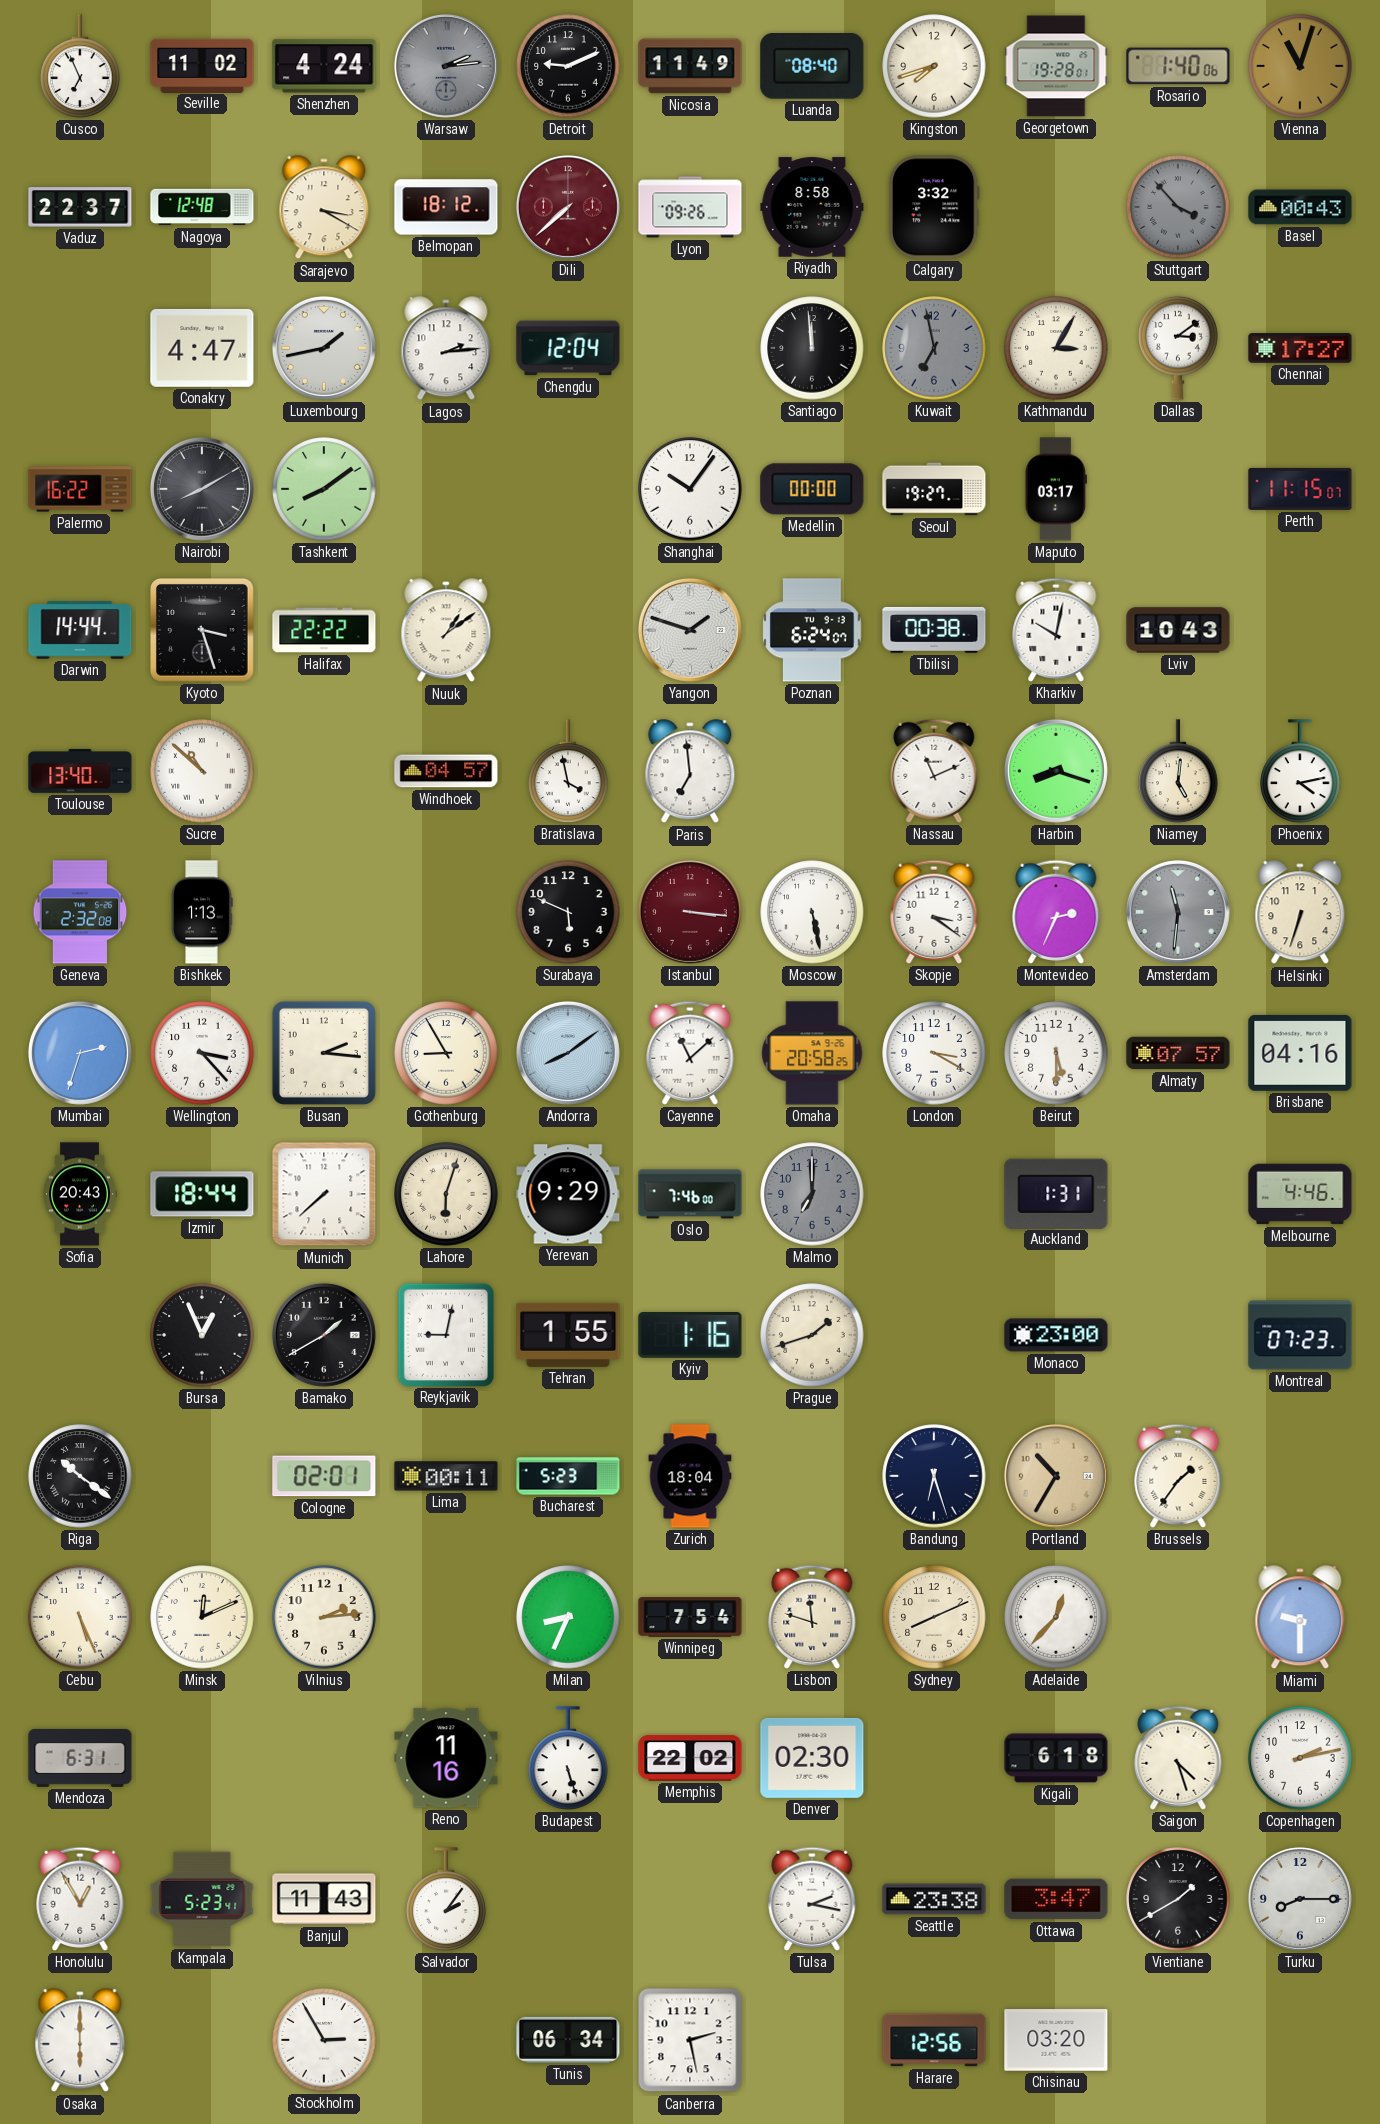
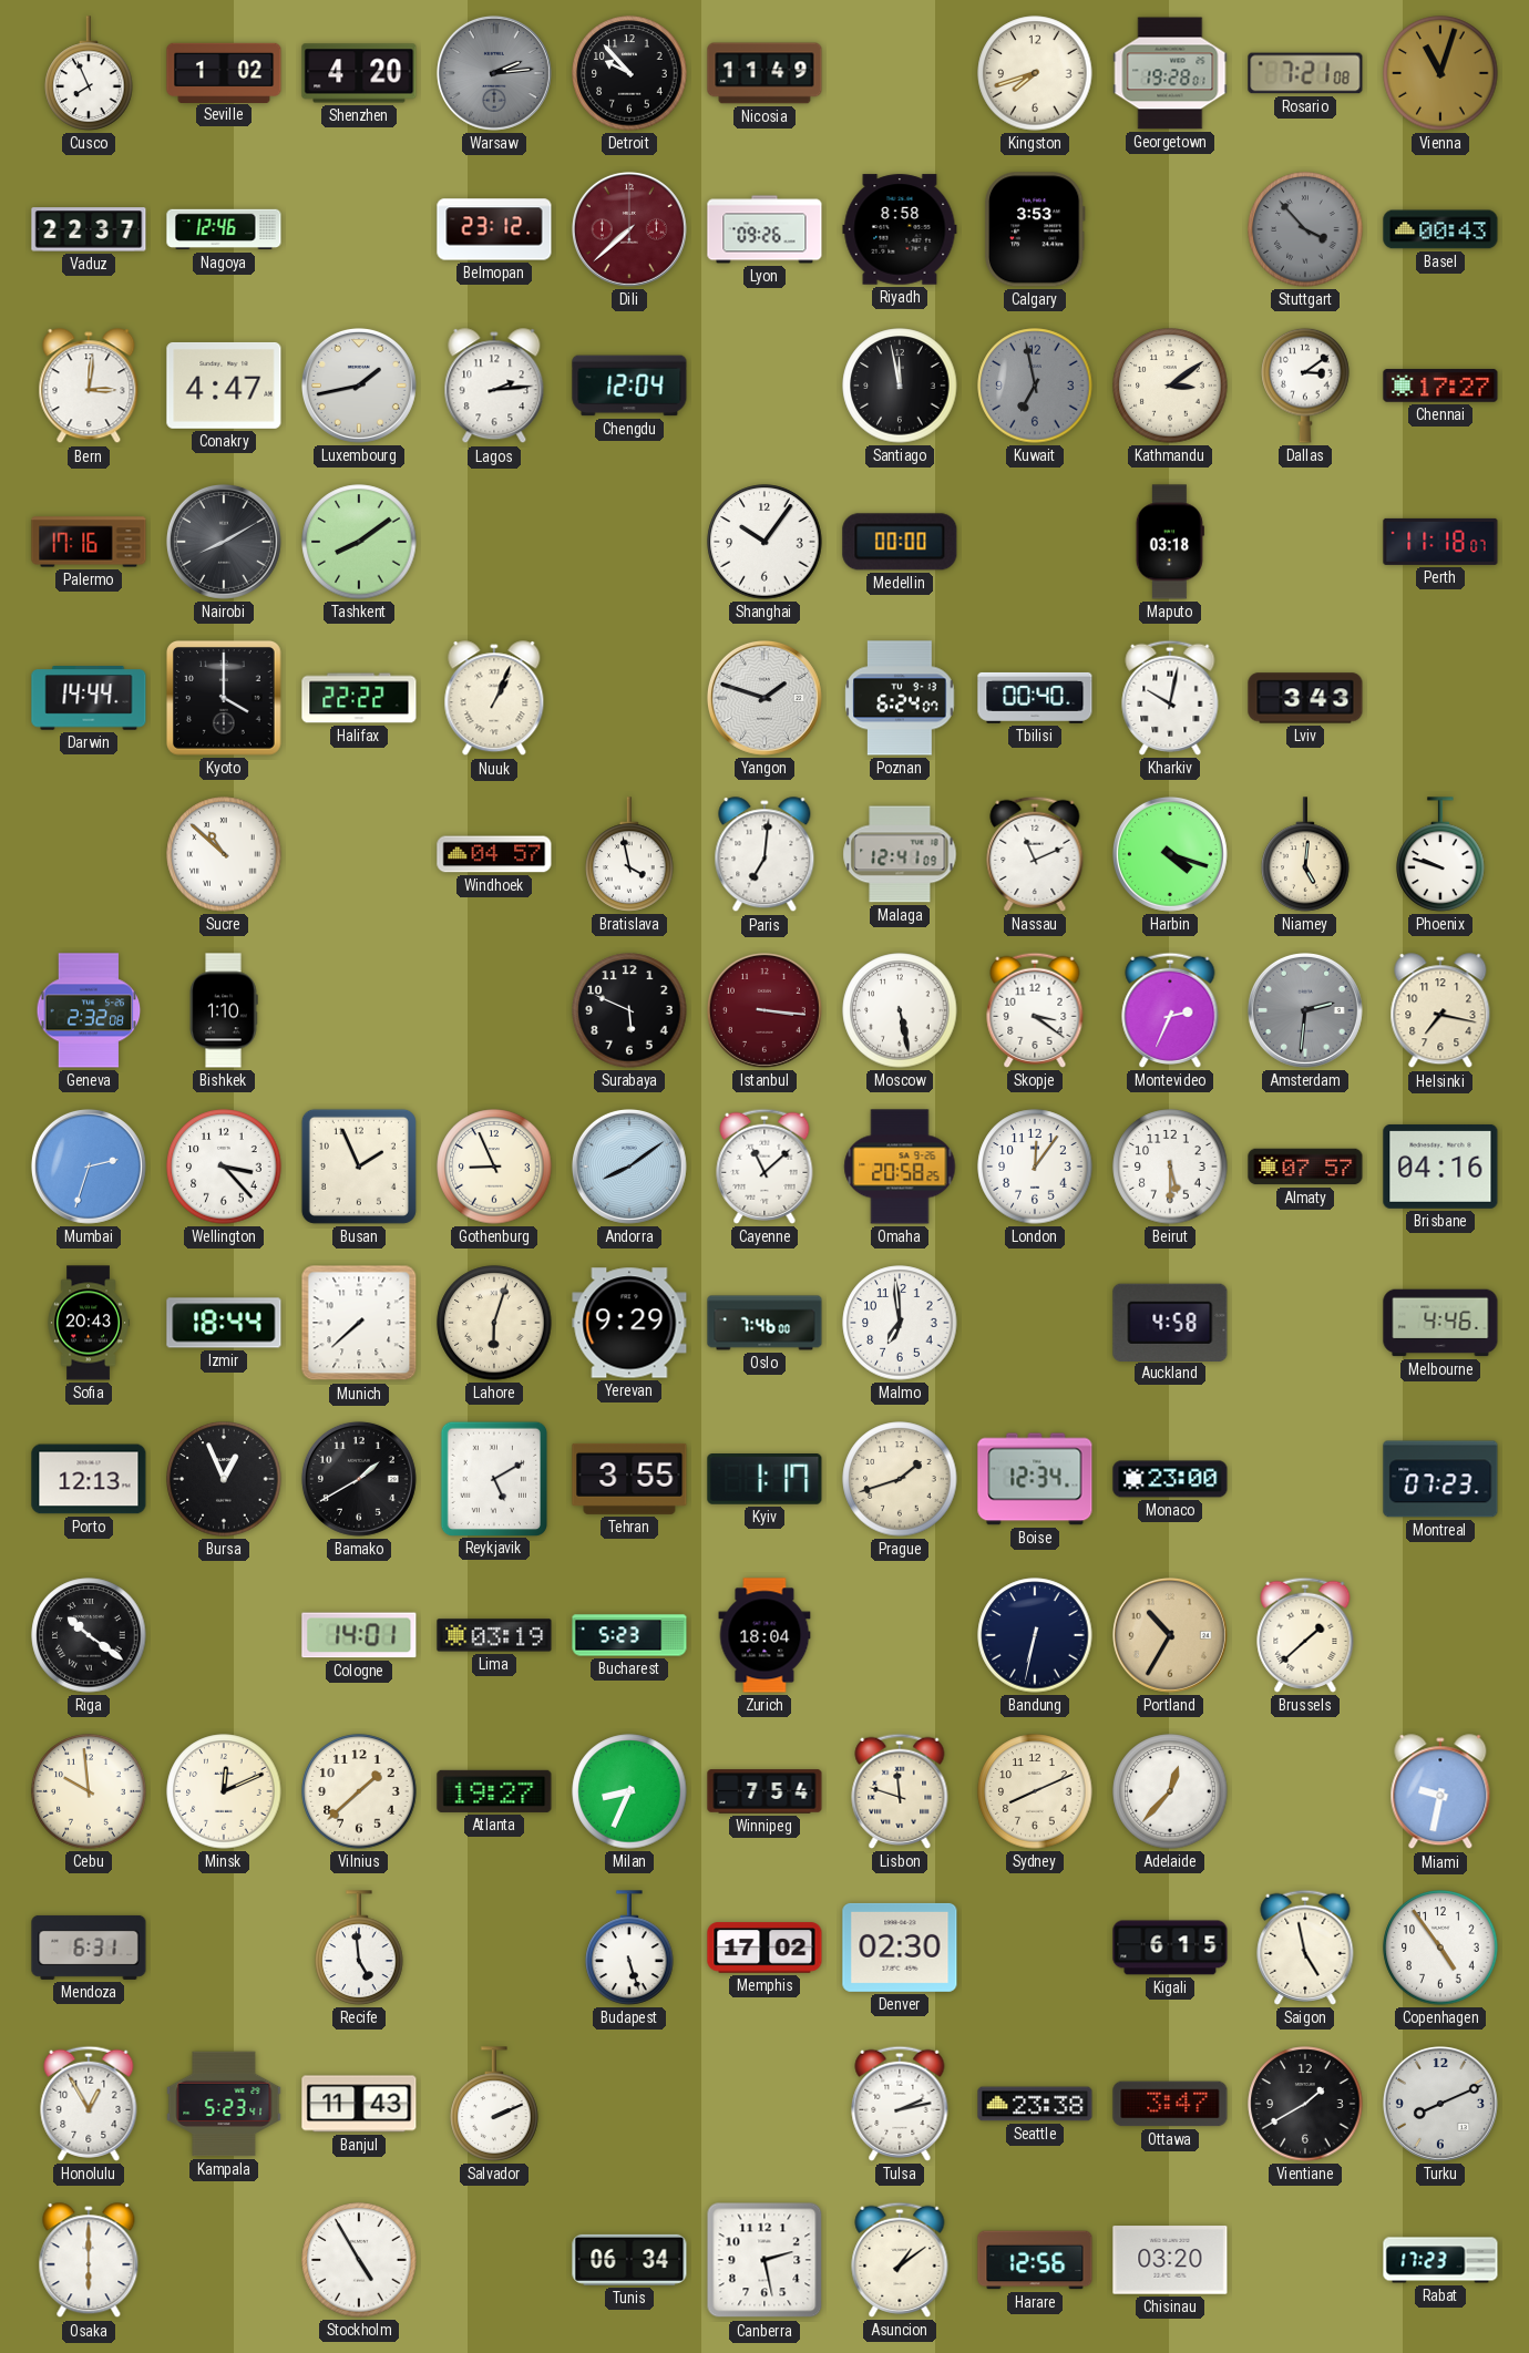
Cusco: 6:56 -> 7:56
Seville: 11:02 -> 1:02
Shenzhen: 4:24 -> 4:20
Detroit: 9:11 -> 9:53
Luanda: 08:40 -> none
Rosario: 1:40 -> 7:21
Nagoya: 12:48 -> 12:46
Sarajevo: 3:20 -> none
Belmopan: 18:12 -> 23:12
Calgary: 3:32 -> 3:53
Bern: none -> 3:01
Santiago: 11:59 -> 11:58
Kathmandu: 3:05 -> 3:09
Palermo: 16:22 -> 17:16
Seoul: 19:27 -> none
Maputo: 03:17 -> 03:18
Perth: 11:15 -> 11:18
Kyoto: 3:27 -> 4:00
Nuuk: 1:09 -> 1:04
Tbilisi: 00:38 -> 00:40
Lviv: 10:43 -> 3:43
Toulouse: 13:40 -> none
Paris: 6:59 -> 7:01
Malaga: none -> 12:41
Harbin: 8:18 -> 4:18
Phoenix: 4:13 -> 9:48
Bishkek: 1:13 -> 1:10
Amsterdam: 11:31 -> 2:31
Helsinki: 6:33 -> 7:17
Busan: 2:16 -> 1:56
Gothenburg: 8:55 -> 8:56
London: 3:20 -> 12:06
Malmo: 7:00 -> 6:59
Malmo dial: grey -> white
Auckland: 1:31 -> 4:58
Porto: none -> 12:13
Reykjavik: 9:02 -> 5:10
Tehran: 1:55 -> 3:55
Kyiv: 1:16 -> 1:17
Boise: none -> 12:34
Cologne: 02:01 -> 14:01
Lima: 00:11 -> 03:19
Bandung: 6:27 -> 6:32
Brussels: 1:36 -> 1:38
Cebu: 5:26 -> 9:59
Vilnius: 2:14 -> 1:38
Atlanta: none -> 19:27
Miami: 9:30 -> 9:32
Recife: none -> 4:59
Reno: 11:16 -> none
Memphis: 22:02 -> 17:02
Kigali: 6:18 -> 6:15
Saigon: 4:27 -> 4:58
Copenhagen: 2:13 -> 4:54
Salvador: 2:06 -> 2:11
Tulsa: 2:17 -> 2:13
Turku: 8:15 -> 8:11
Stockholm: 2:55 -> 4:55
Asuncion: none -> 1:09
Rabat: none -> 17:23
